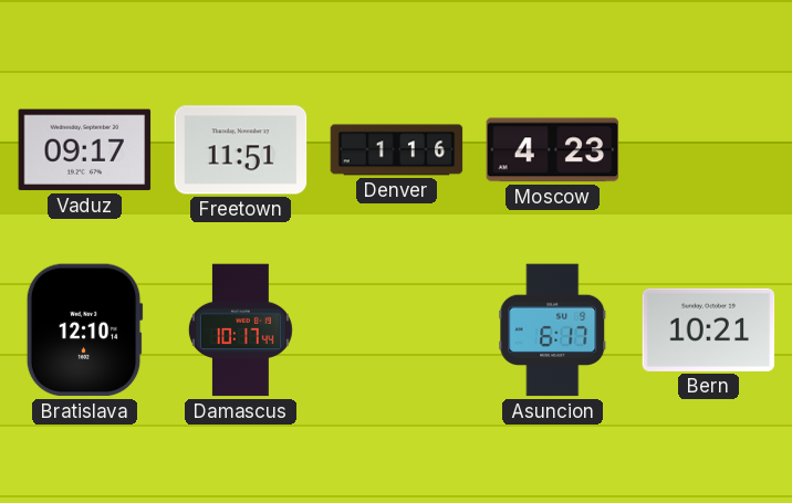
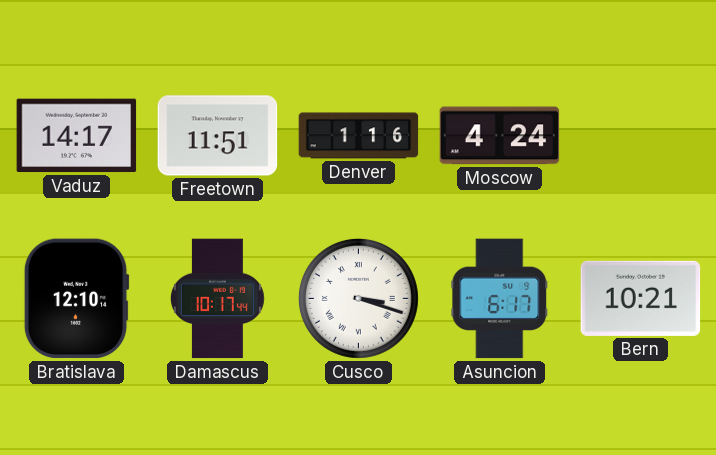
Vaduz: 09:17 -> 14:17
Moscow: 4:23 -> 4:24
Cusco: none -> 3:18
